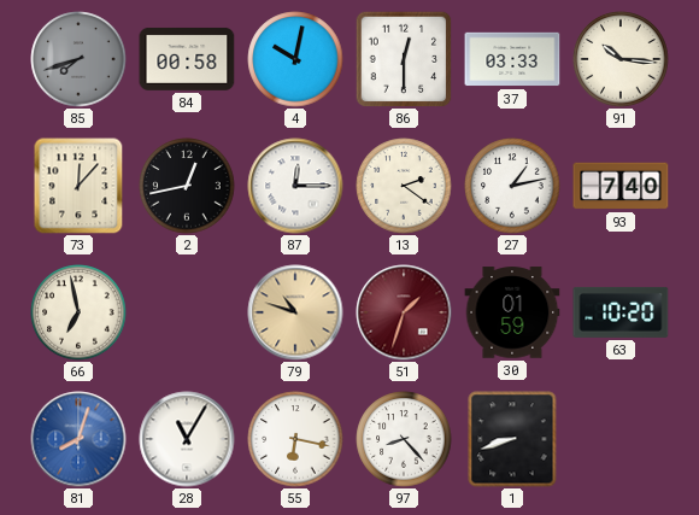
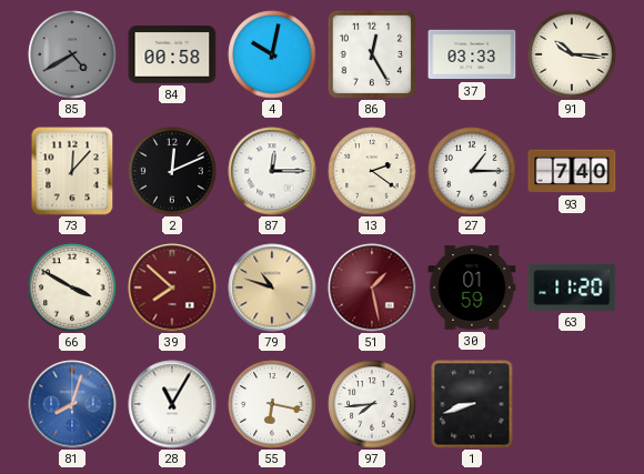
85: 7:42 -> 4:40
86: 12:30 -> 12:25
2: 12:43 -> 12:11
27: 1:13 -> 1:15
66: 6:58 -> 3:50
39: none -> 7:52
51: 1:33 -> 1:28
63: 10:20 -> 11:20
97: 8:23 -> 7:44
